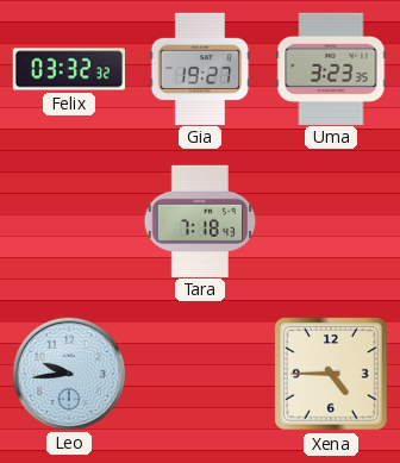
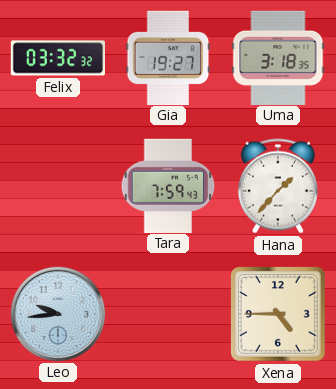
Uma: 3:23 -> 3:18
Tara: 7:18 -> 7:59
Hana: none -> 1:37
